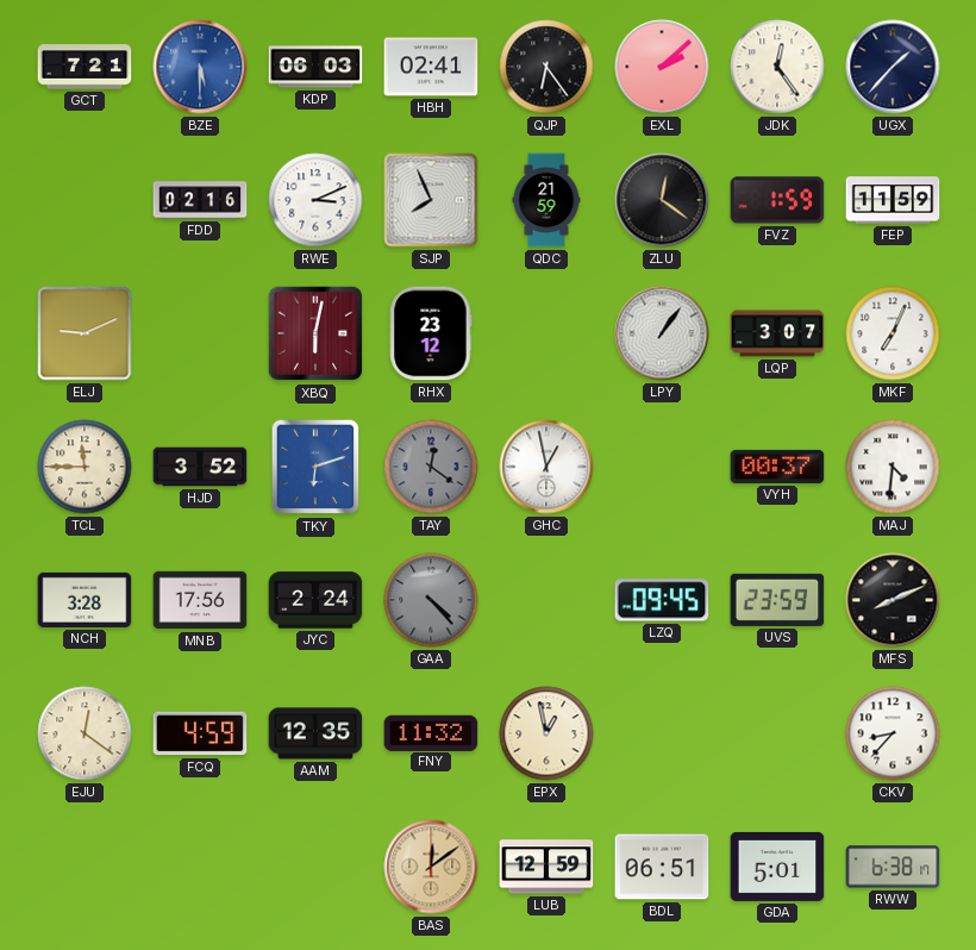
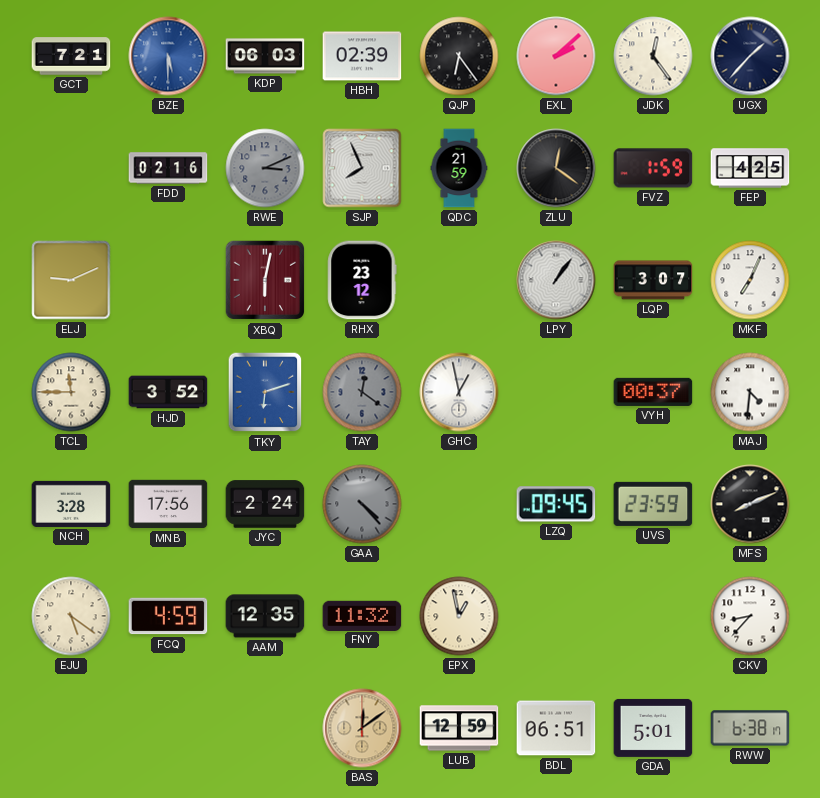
HBH: 02:41 -> 02:39
RWE dial: white -> grey
FEP: 11:59 -> 4:25
EJU: 12:21 -> 5:21
